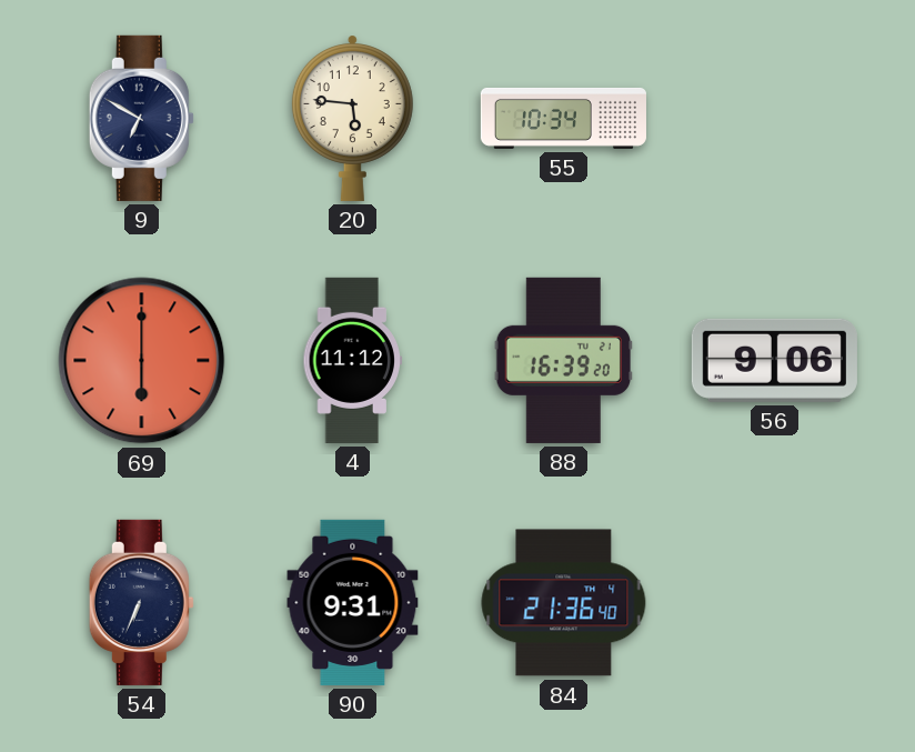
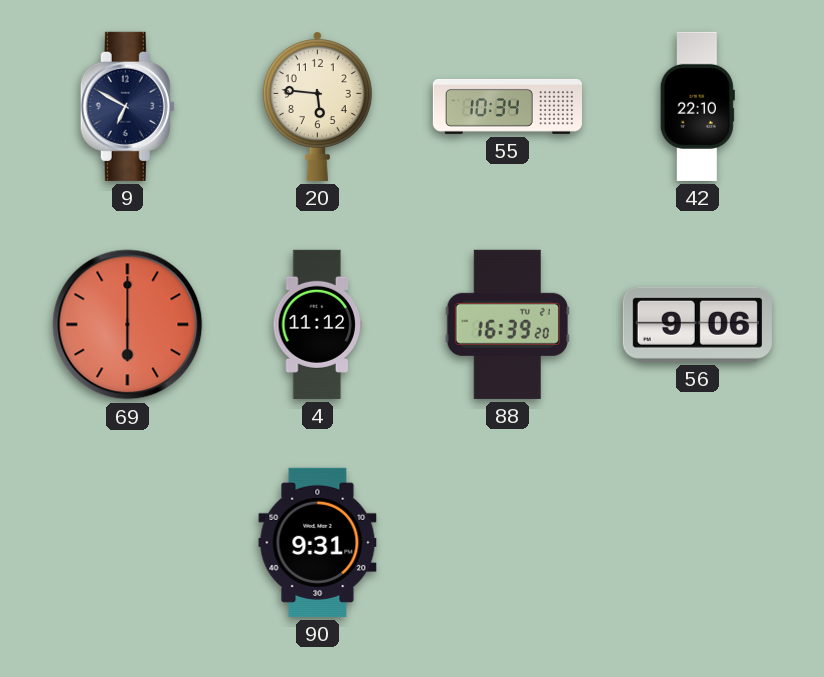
42: none -> 22:10
54: 6:34 -> none
84: 21:36 -> none
